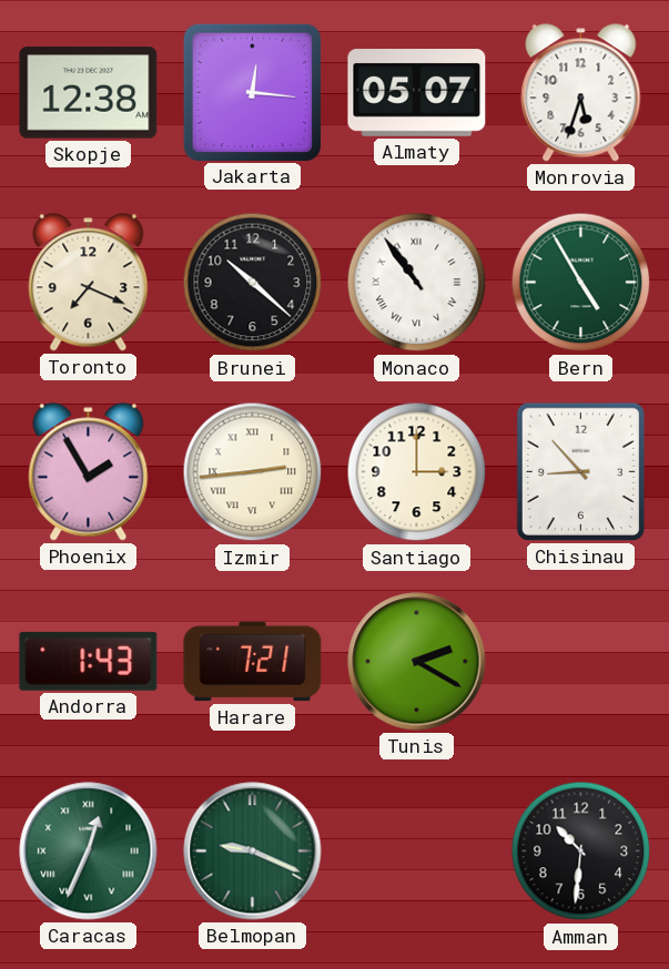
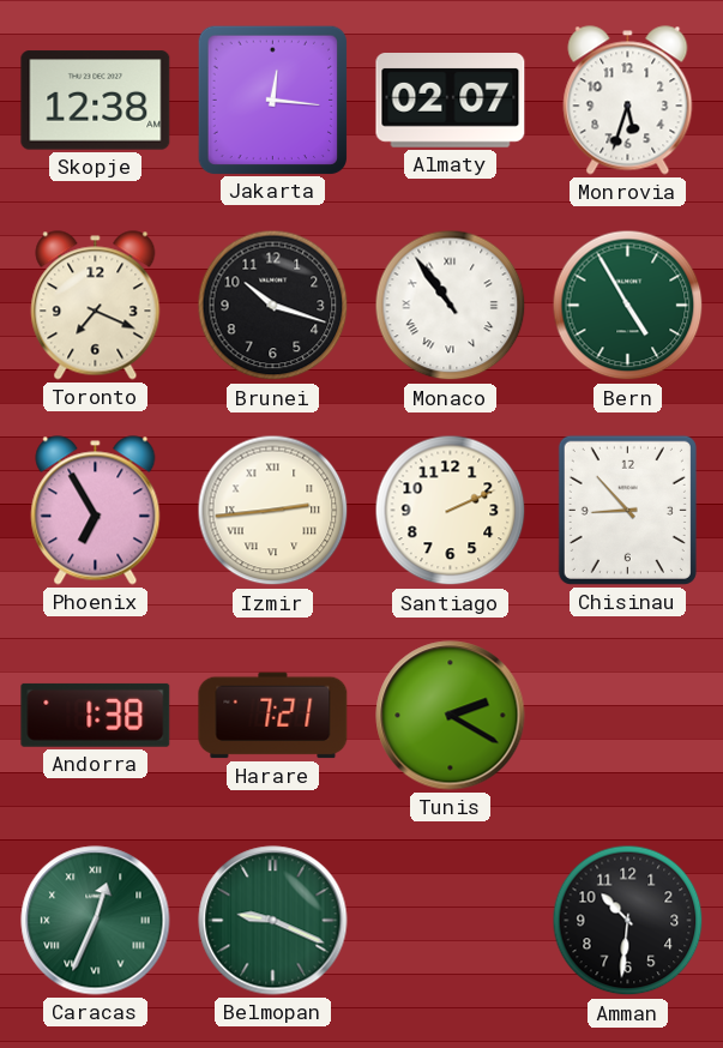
Almaty: 05:07 -> 02:07
Brunei: 10:22 -> 10:18
Phoenix: 1:55 -> 6:55
Santiago: 3:00 -> 2:11
Andorra: 1:43 -> 1:38
